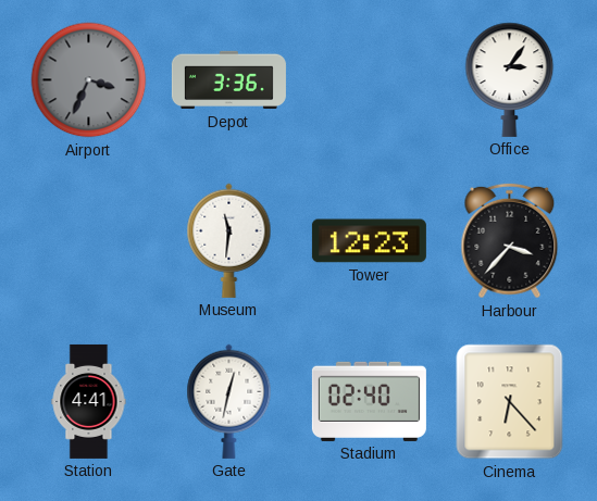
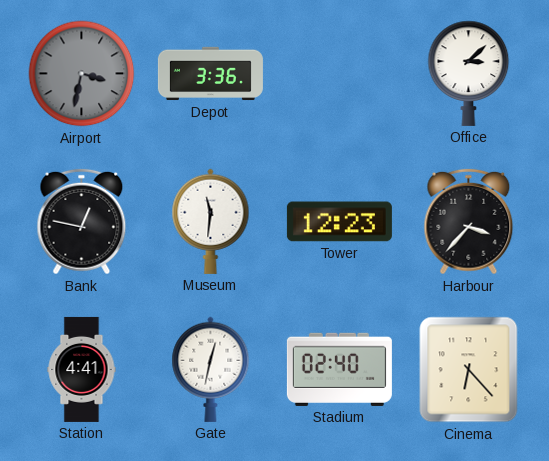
Airport: 3:34 -> 3:32
Office: 3:06 -> 3:08
Bank: none -> 12:47
